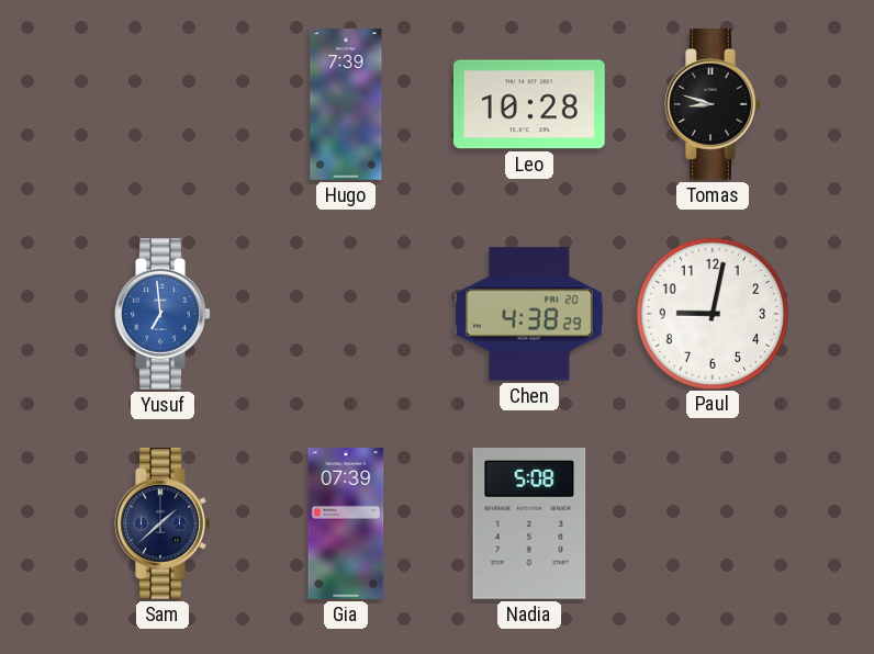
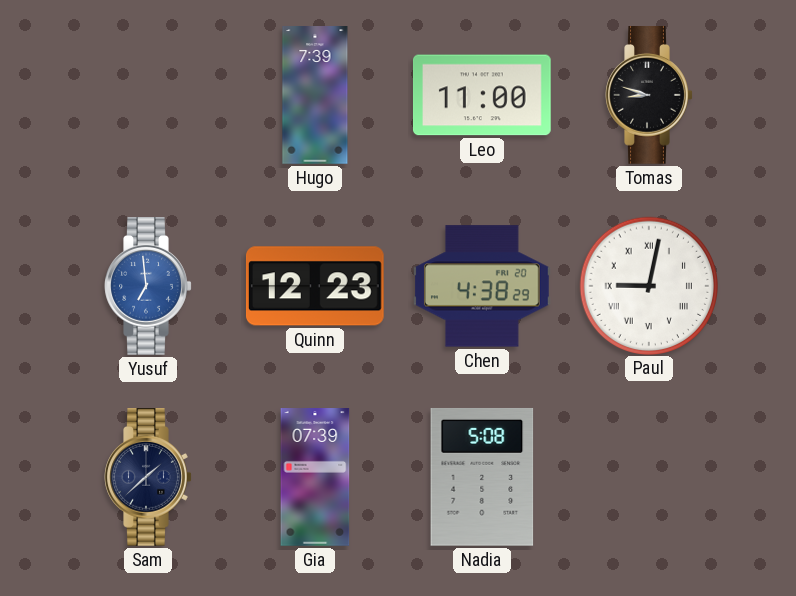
Leo: 10:28 -> 11:00
Quinn: none -> 12:23
Paul numerals: Arabic -> Roman
